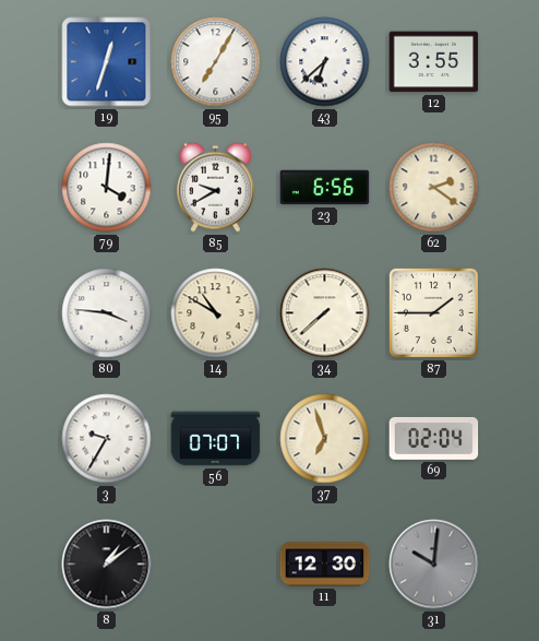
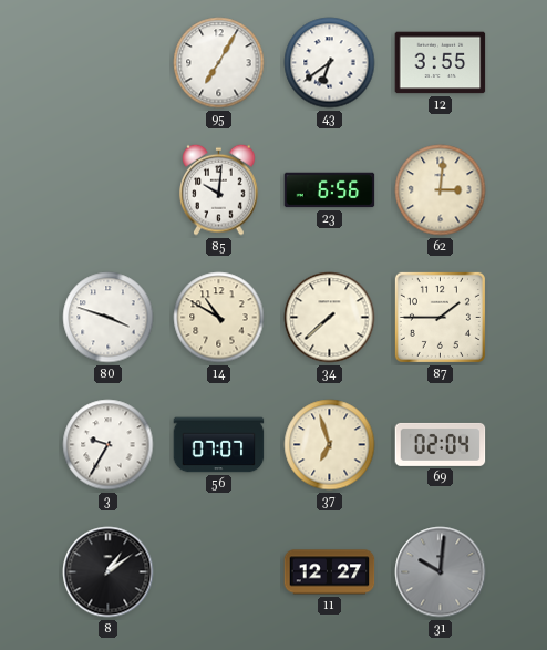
19: 12:33 -> none
43: 6:38 -> 6:39
79: 4:01 -> none
85: 9:40 -> 10:01
62: 2:21 -> 3:01
80: 3:46 -> 3:48
11: 12:30 -> 12:27
